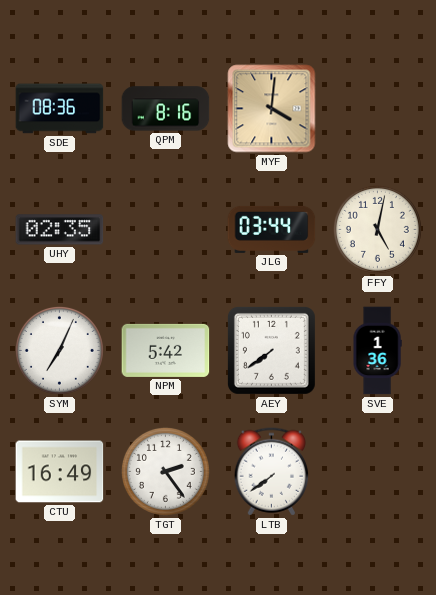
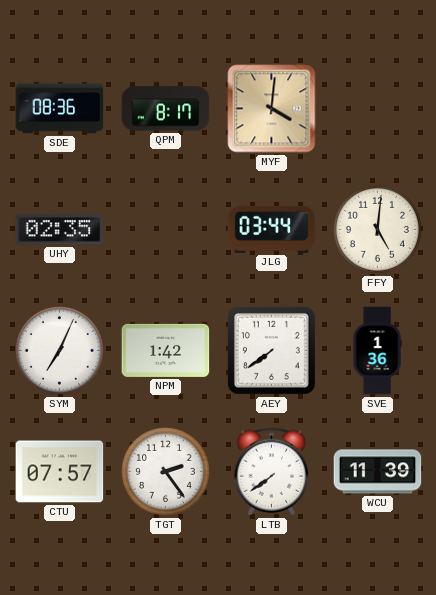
QPM: 8:16 -> 8:17
FFY: 5:02 -> 5:01
NPM: 5:42 -> 1:42
CTU: 16:49 -> 07:57
WCU: none -> 11:39
